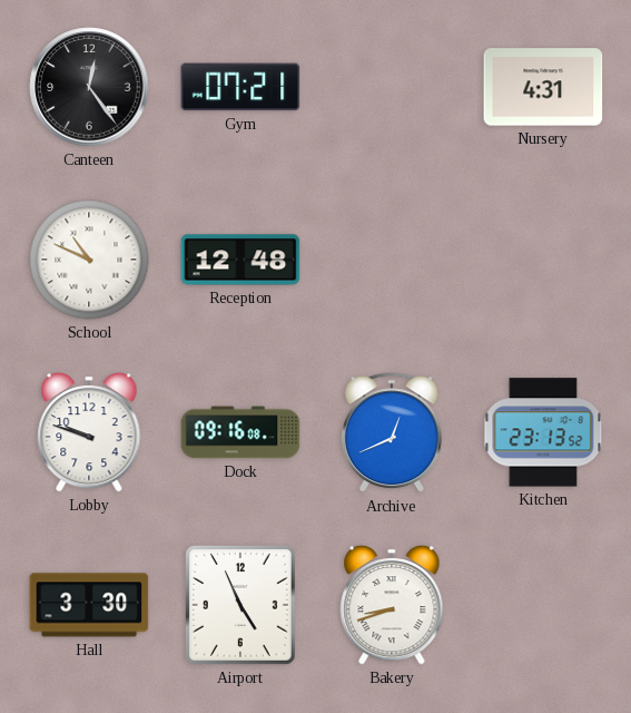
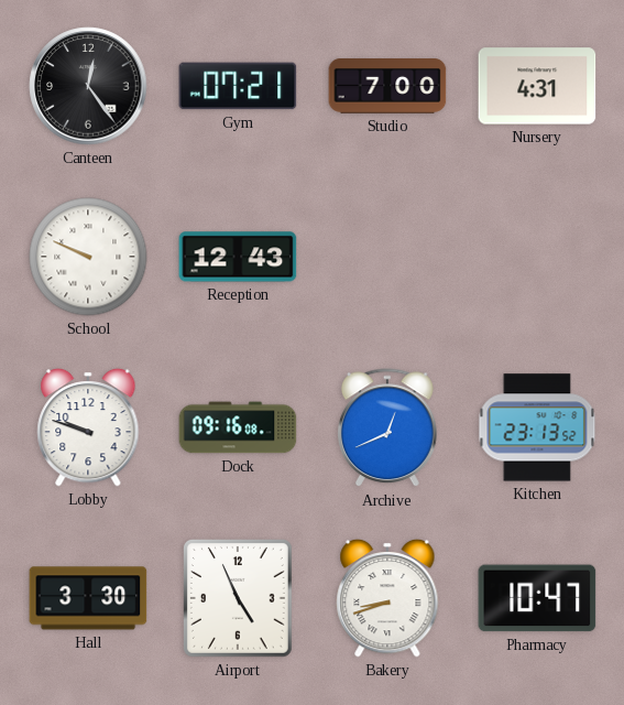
Studio: none -> 7:00
School: 10:49 -> 9:49
Reception: 12:48 -> 12:43
Pharmacy: none -> 10:47
